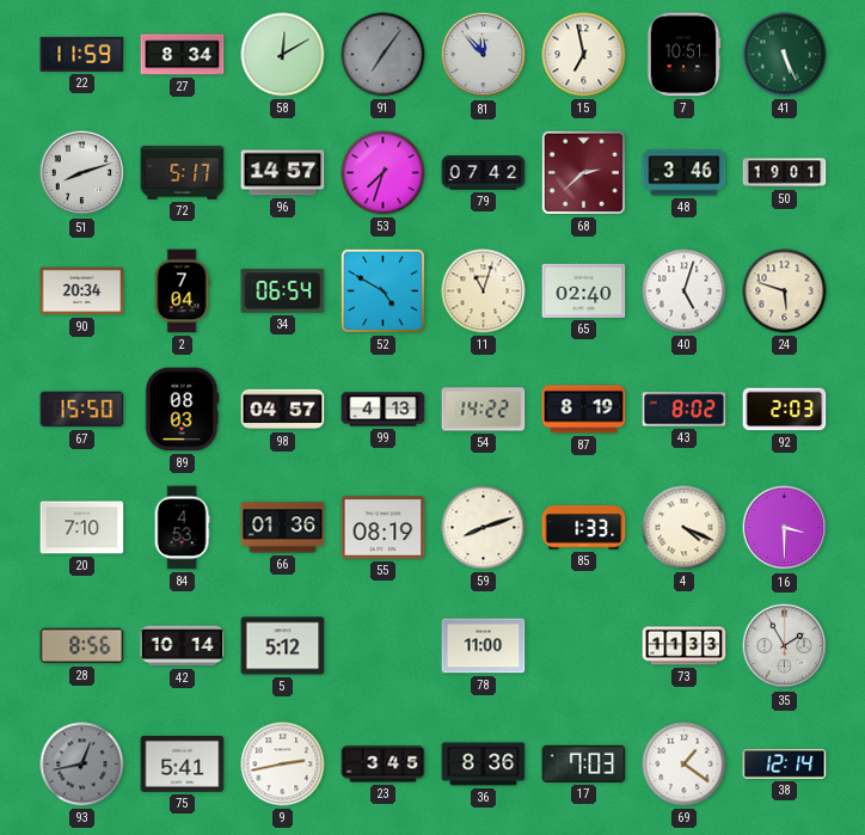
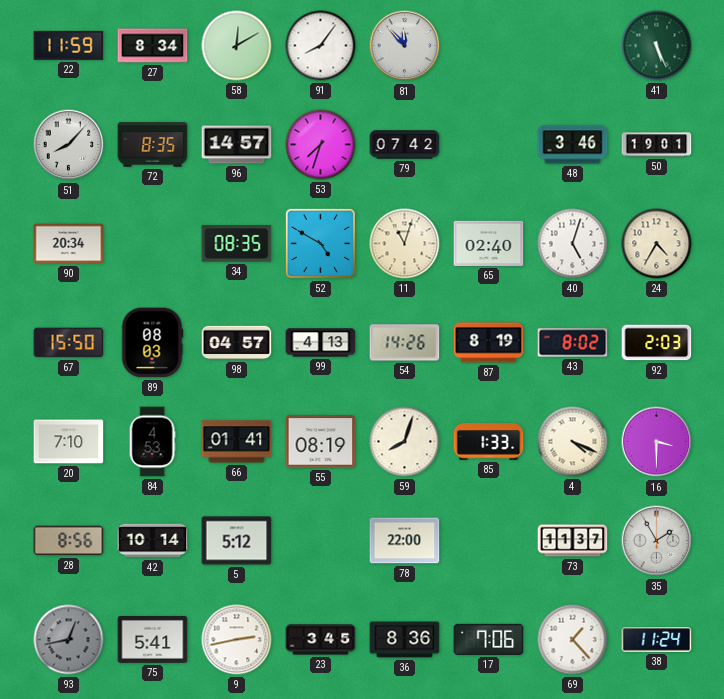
91: 7:06 -> 8:06
91 dial: grey -> white
15: 6:58 -> none
7: 10:51 -> none
51: 8:12 -> 8:07
72: 5:17 -> 8:35
68: 2:38 -> none
2: 7:04 -> none
34: 06:54 -> 08:35
24: 5:48 -> 4:35
54: 14:22 -> 14:26
66: 01:36 -> 01:41
59: 8:12 -> 8:03
78: 11:00 -> 22:00
73: 11:33 -> 11:37
17: 7:03 -> 7:06
69: 1:21 -> 1:23
38: 12:14 -> 11:24
